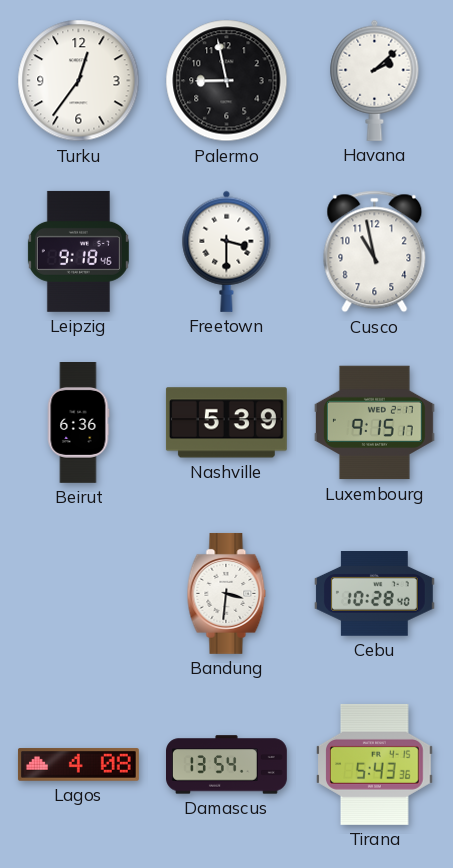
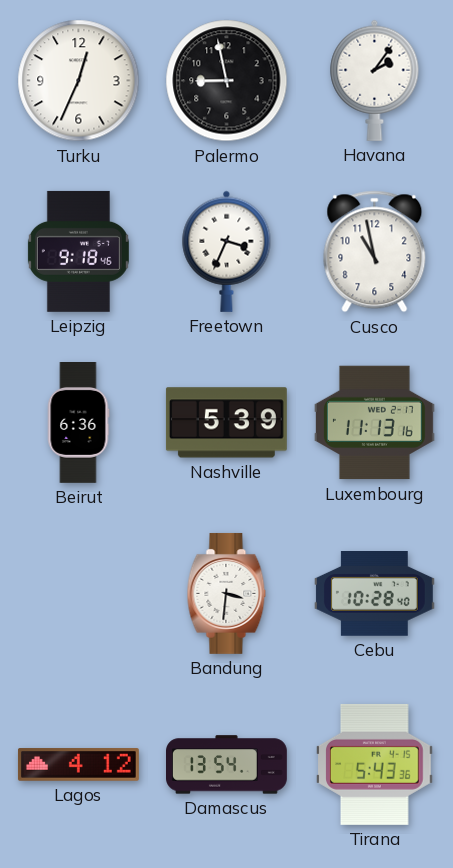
Turku: 12:36 -> 12:34
Havana: 2:08 -> 2:06
Freetown: 3:30 -> 3:34
Luxembourg: 9:15 -> 11:13
Lagos: 4:08 -> 4:12
